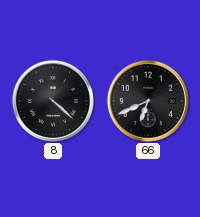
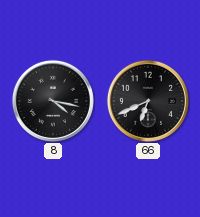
8: 4:22 -> 4:17
